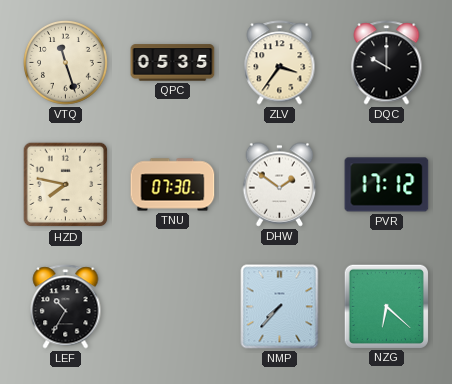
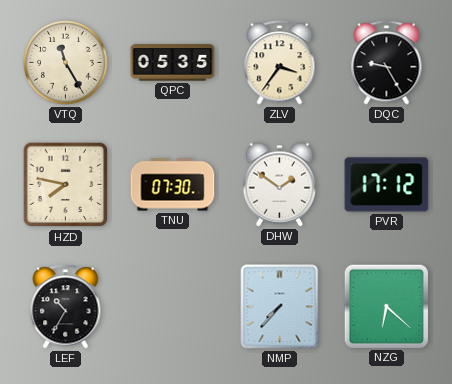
VTQ: 11:27 -> 11:25
DQC: 10:00 -> 9:25
